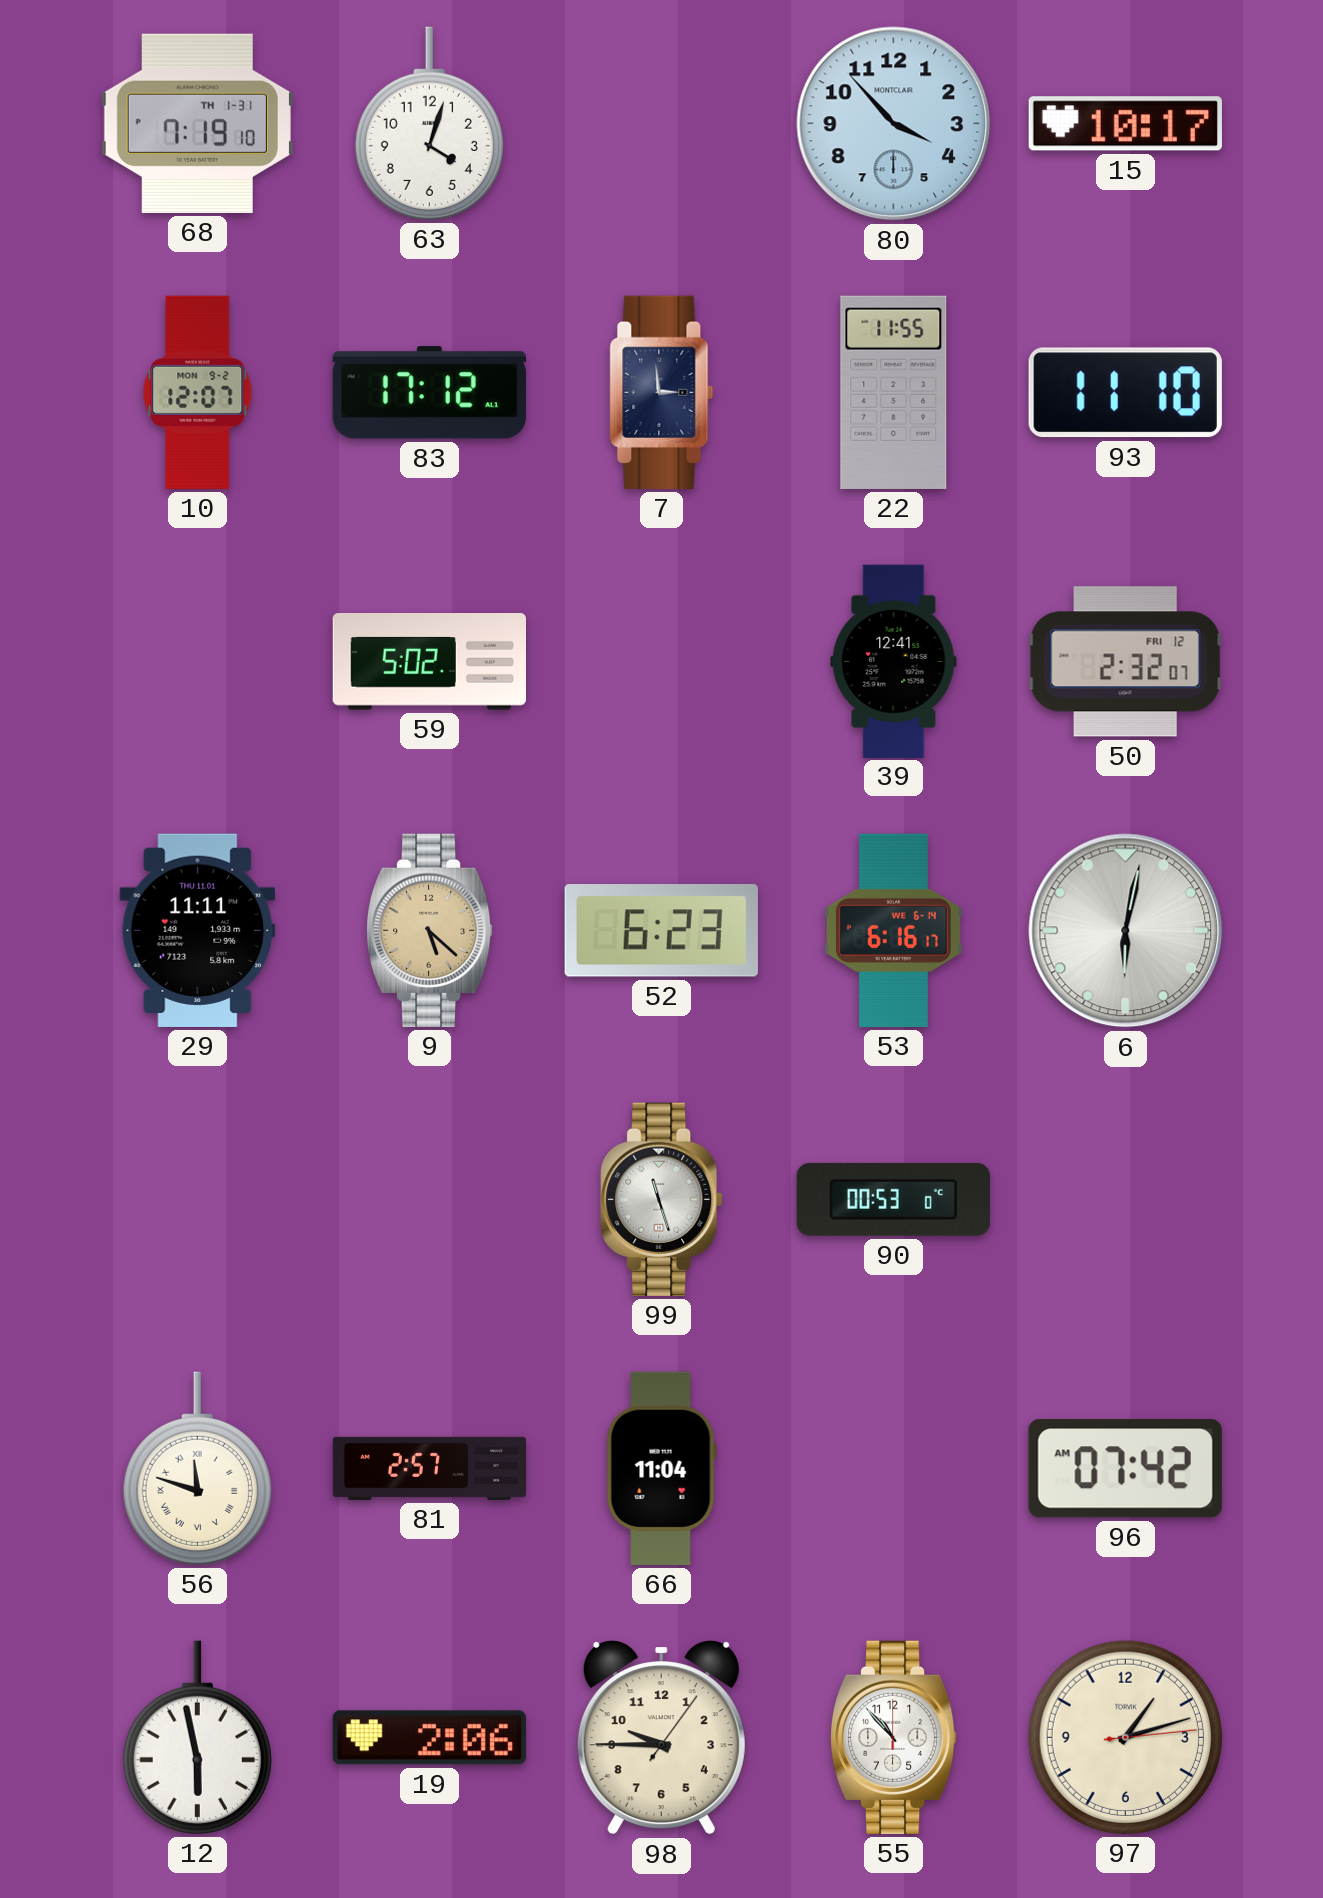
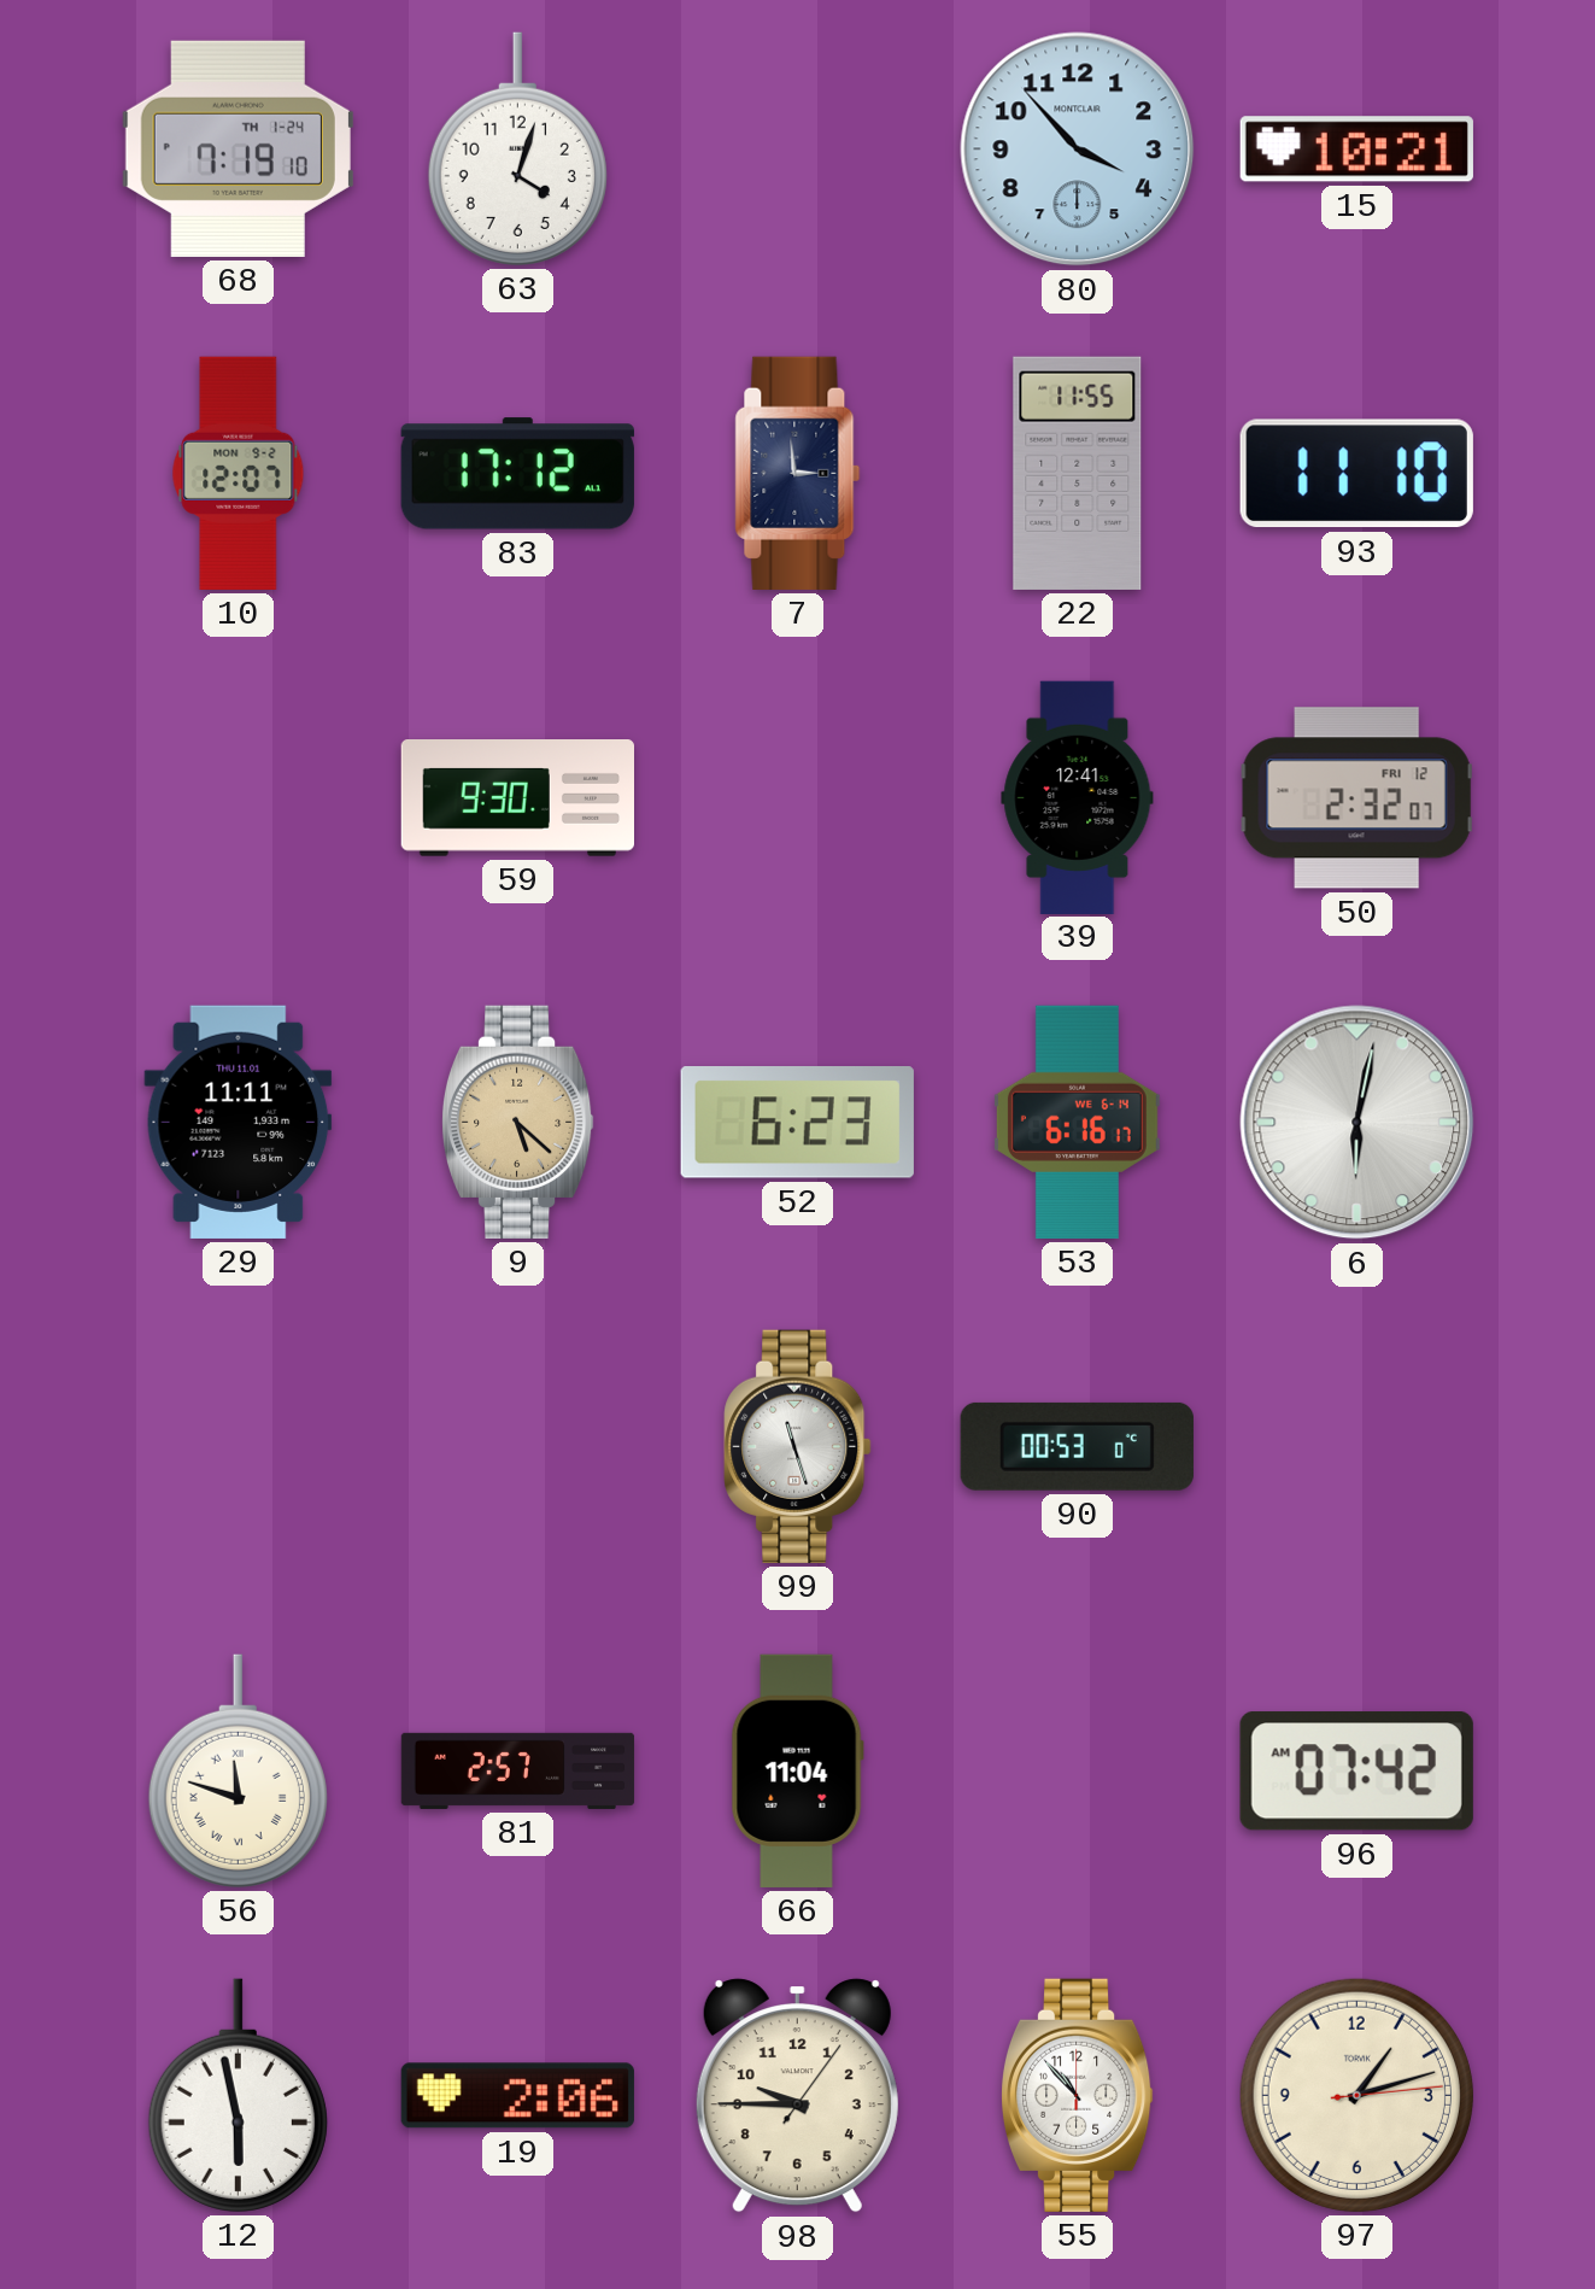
68 date: TH 1-31 -> TH 1-24
15: 10:17 -> 10:21
59: 5:02 -> 9:30
